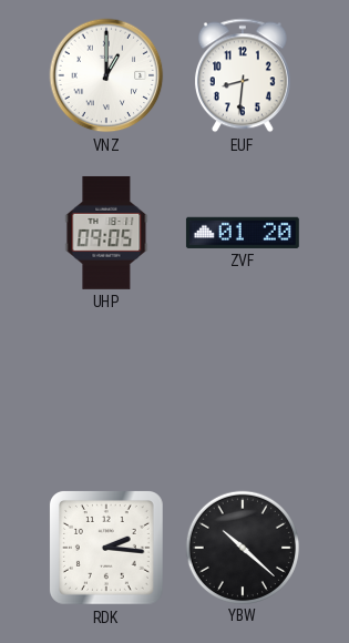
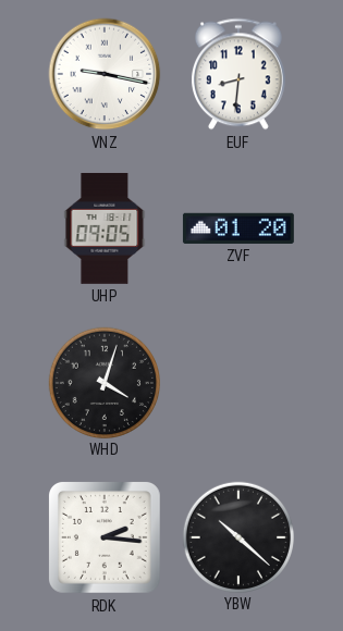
VNZ: 1:00 -> 9:17
WHD: none -> 4:03
